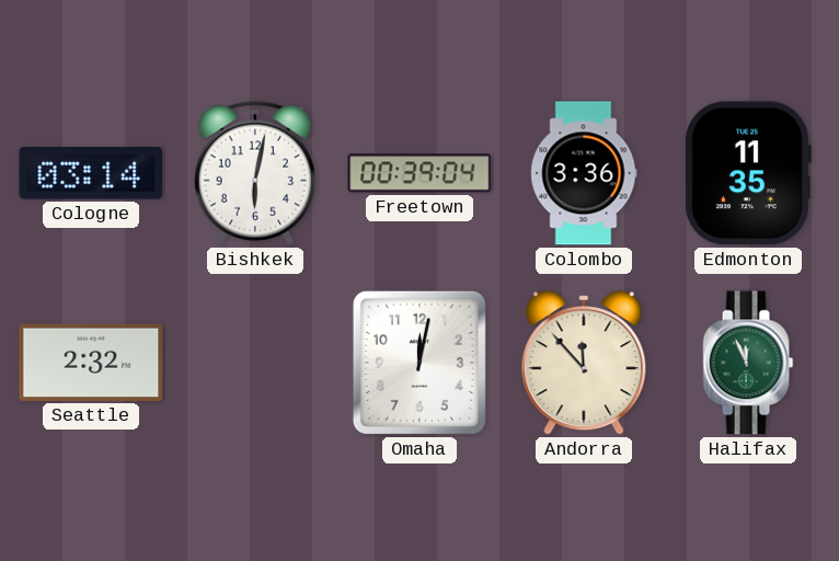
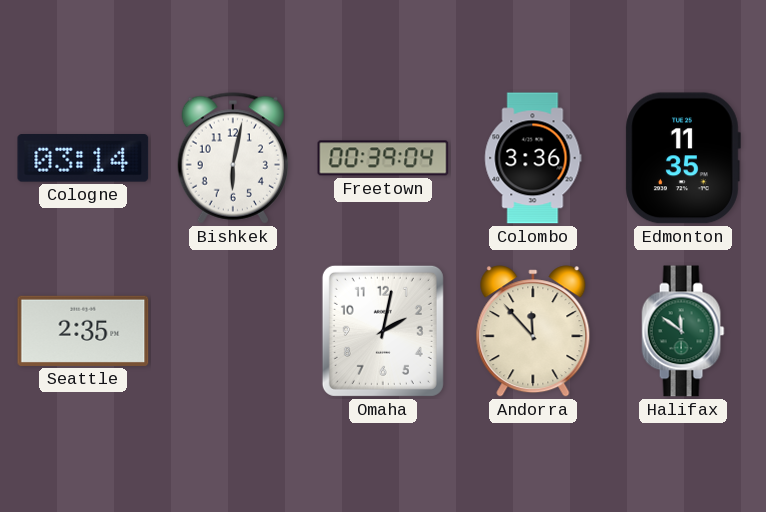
Seattle: 2:32 -> 2:35
Omaha: 12:02 -> 2:02
Halifax: 11:56 -> 11:51
